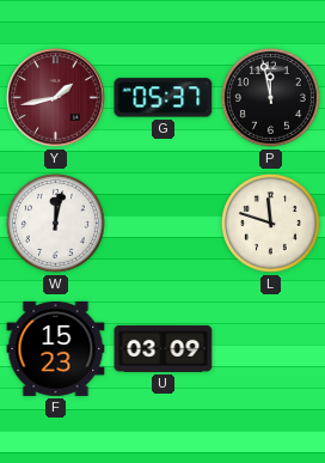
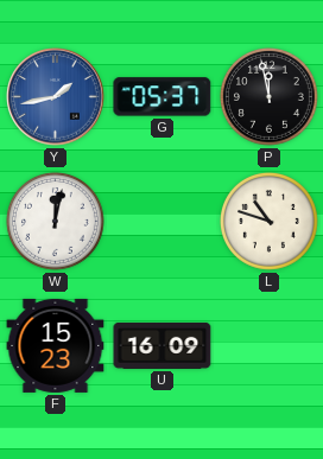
Y dial: burgundy -> blue
L: 11:48 -> 10:48
U: 03:09 -> 16:09
